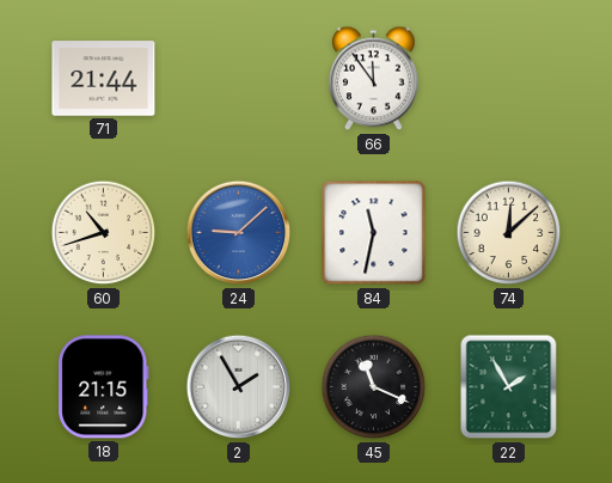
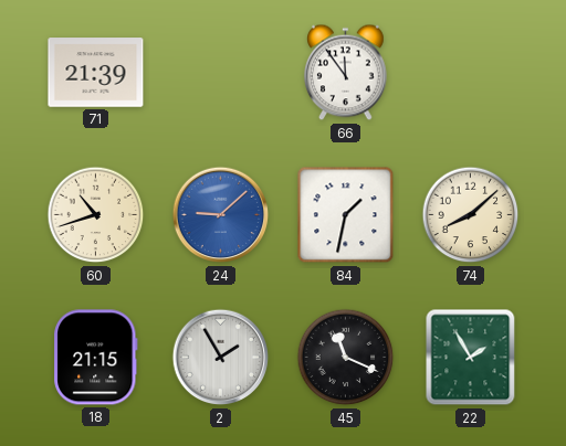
71: 21:44 -> 21:39
84: 11:32 -> 1:32
74: 12:08 -> 8:08
